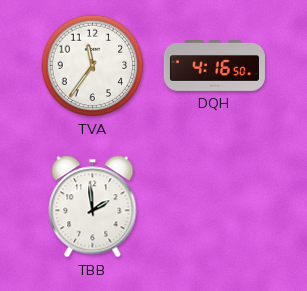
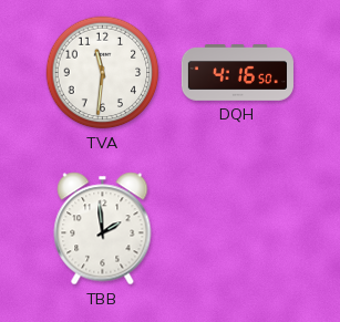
TVA: 11:36 -> 11:31
